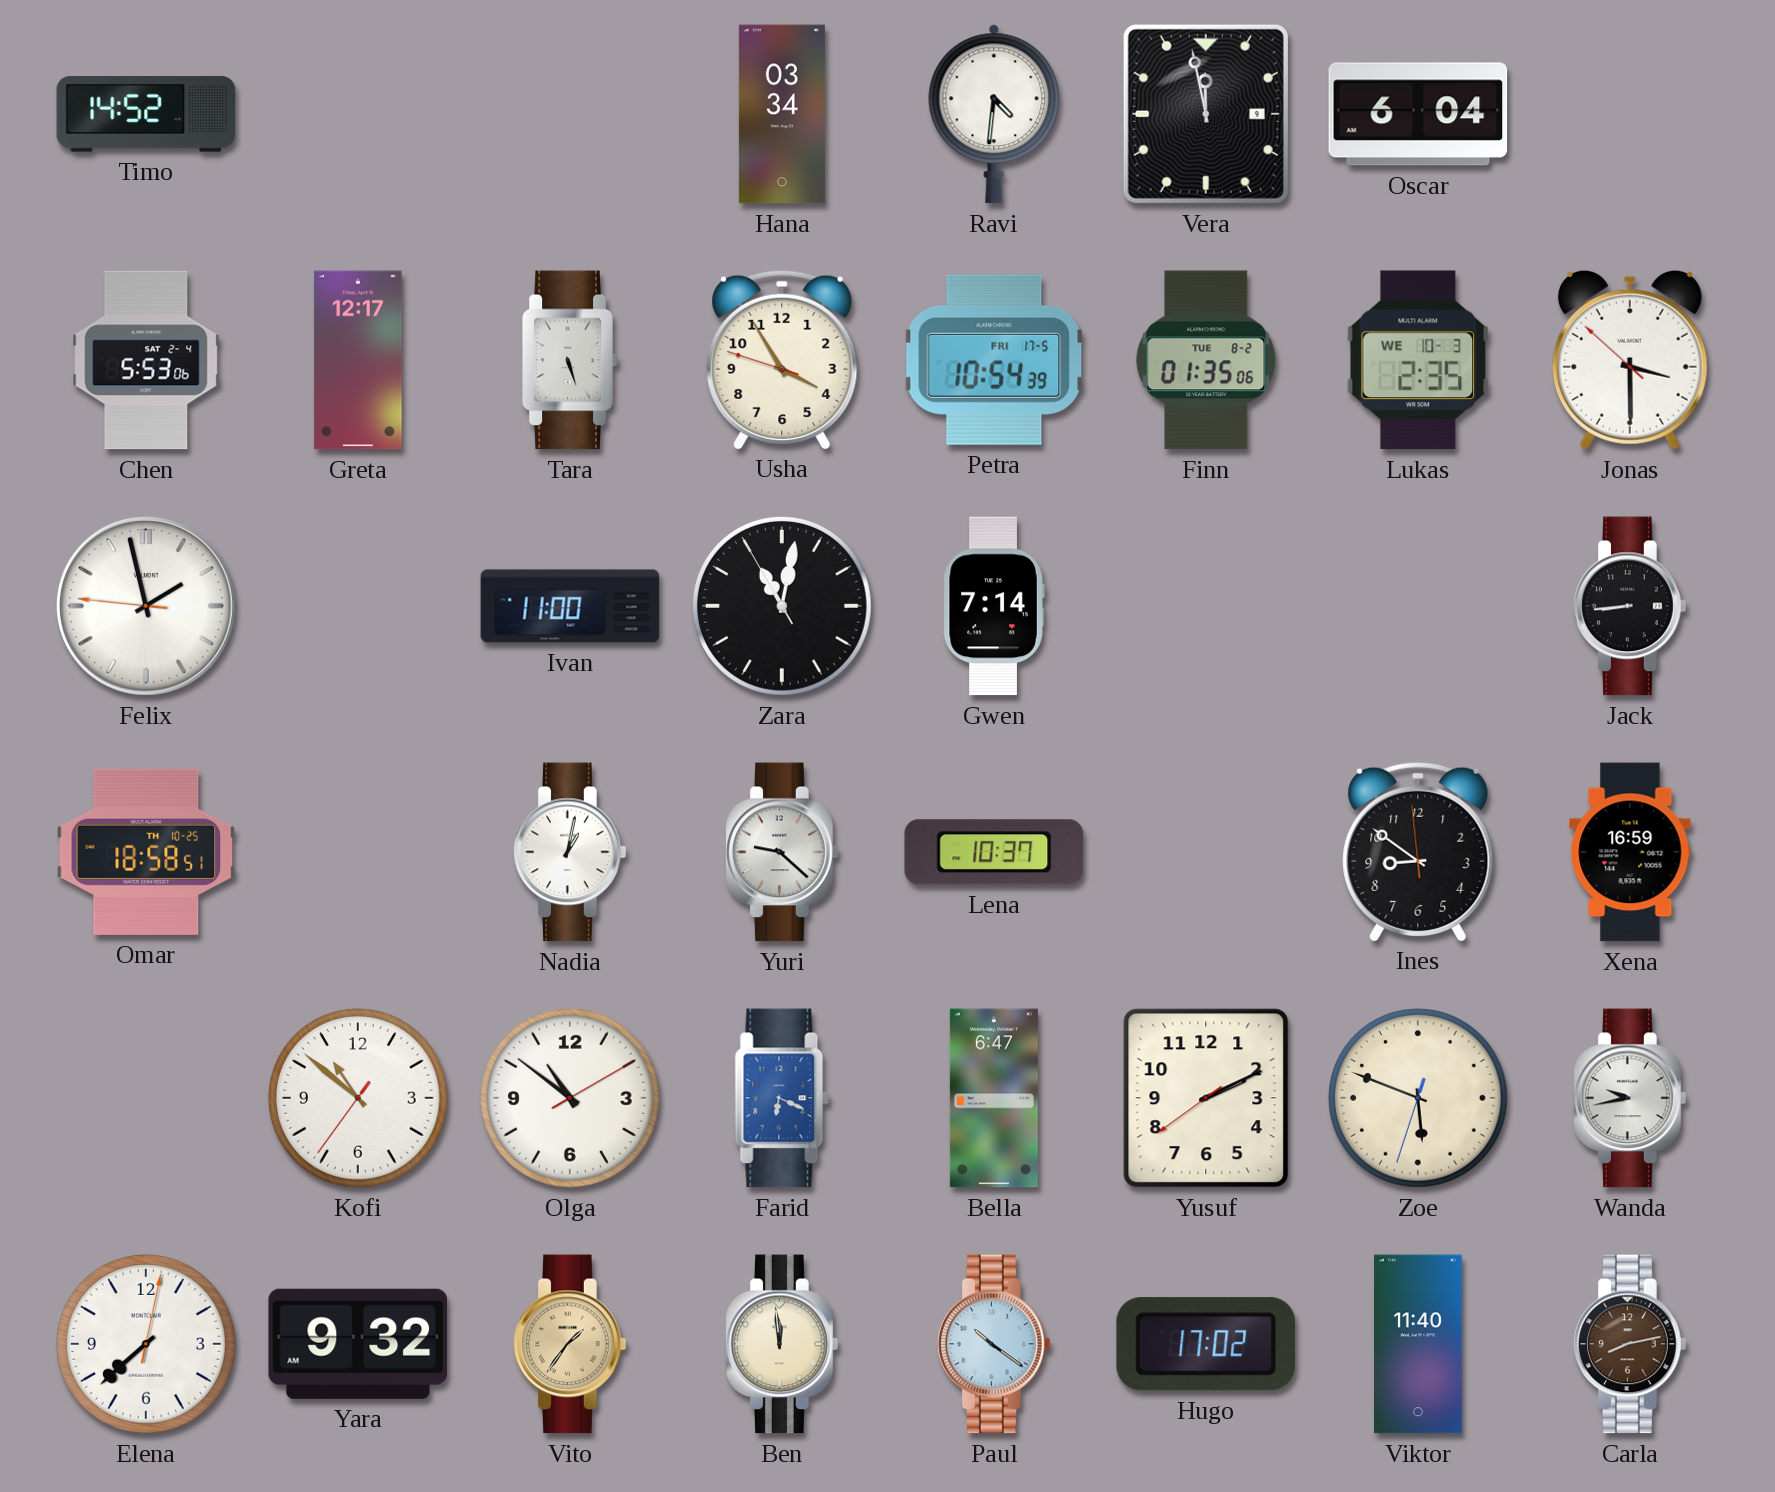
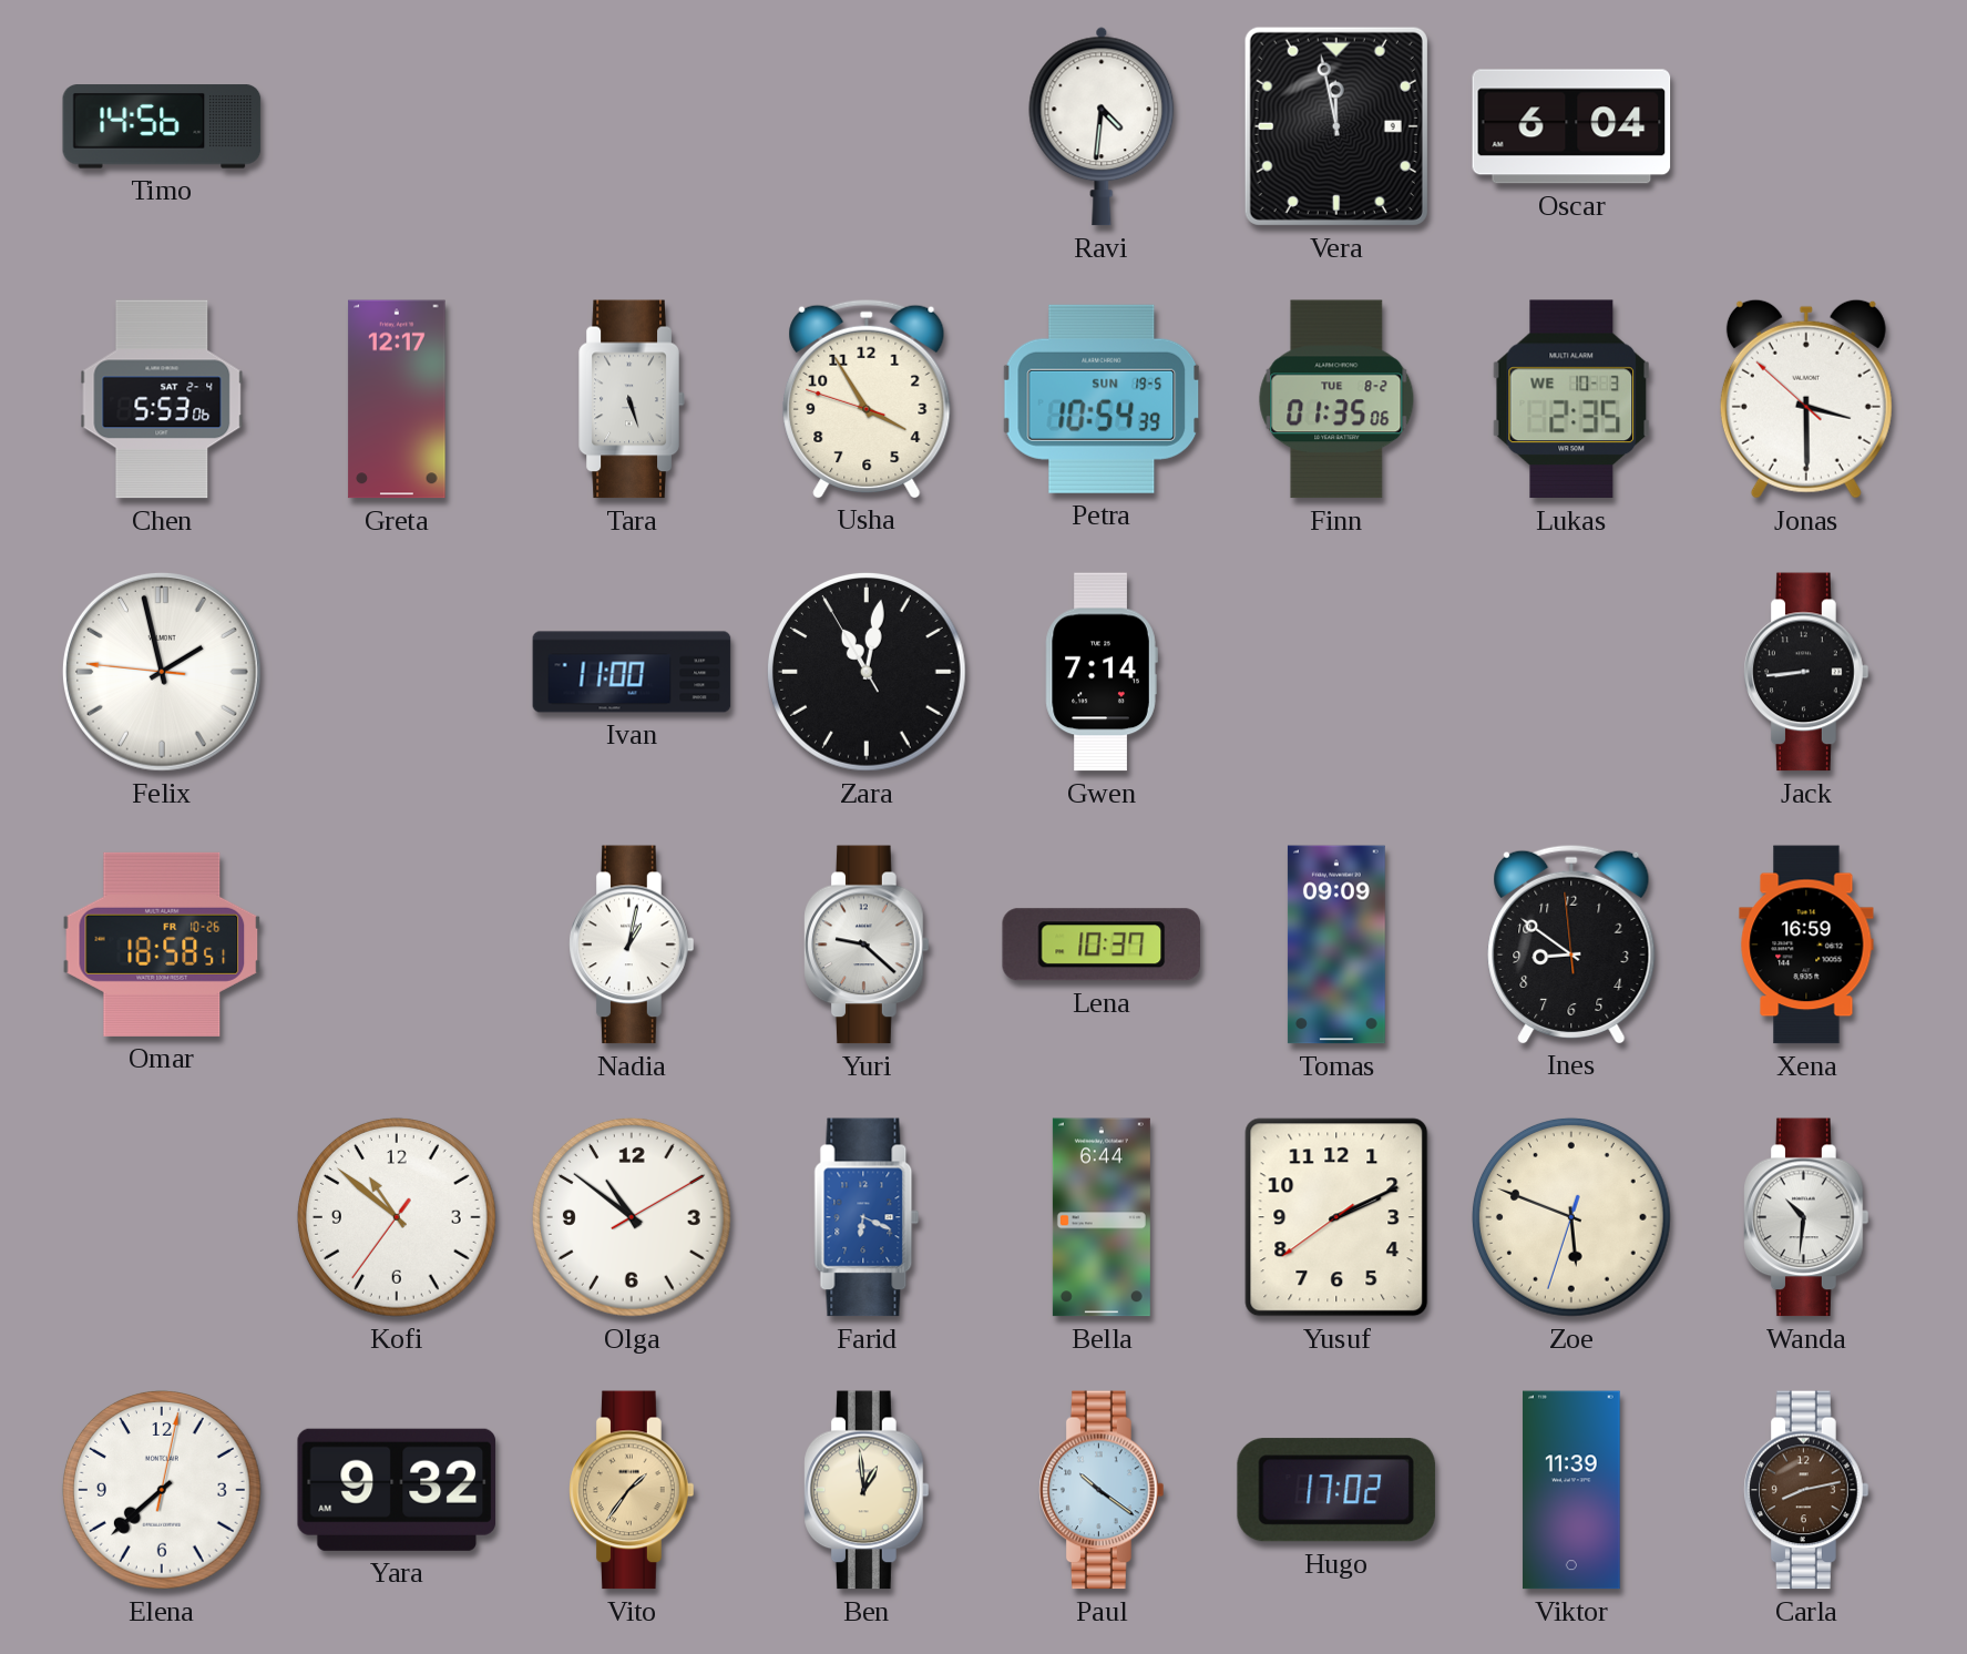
Timo: 14:52 -> 14:56
Hana: 03:34 -> none
Petra date: FRI 17-5 -> SUN 19-5
Omar date: TH 10-25 -> FR 10-26
Tomas: none -> 09:09
Bella: 6:47 -> 6:44
Wanda: 9:43 -> 10:31
Ben: 11:59 -> 12:59
Viktor: 11:40 -> 11:39
